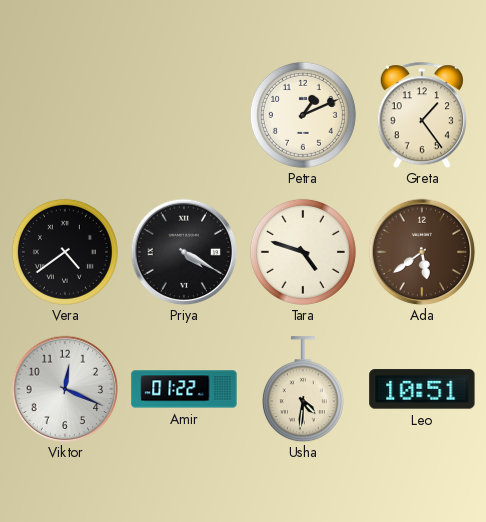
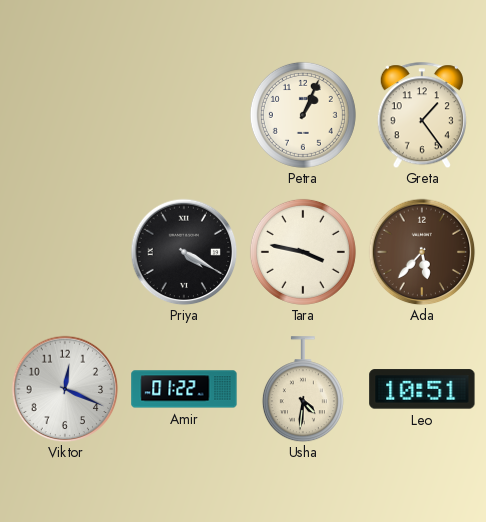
Petra: 1:11 -> 1:04
Vera: 4:39 -> none
Tara: 4:48 -> 3:47
Ada: 5:39 -> 5:37
